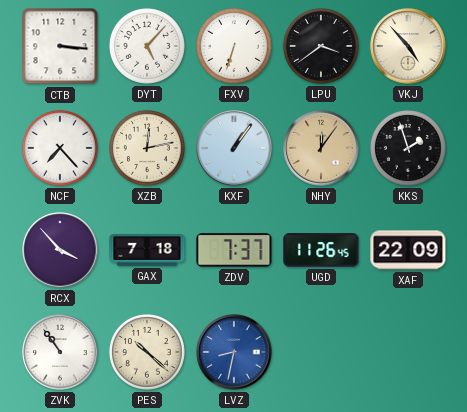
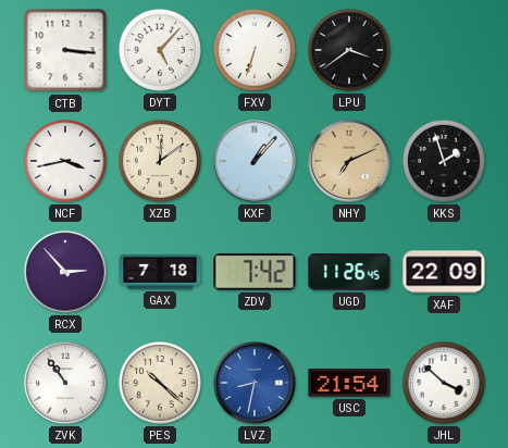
VKJ: 4:53 -> none
NCF: 7:23 -> 3:43
XZB: 12:13 -> 12:09
KXF: 1:06 -> 1:07
NHY: 12:06 -> 7:11
RCX: 3:53 -> 2:53
ZDV: 7:37 -> 7:42
USC: none -> 21:54
JHL: none -> 3:52
